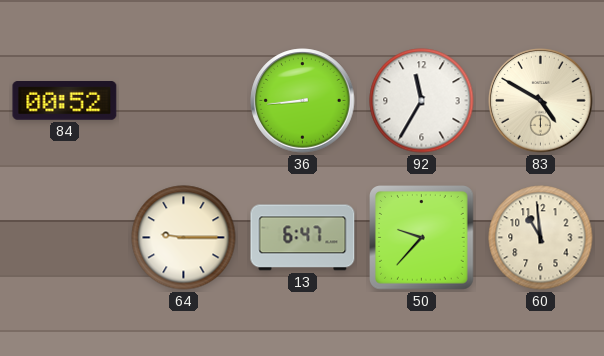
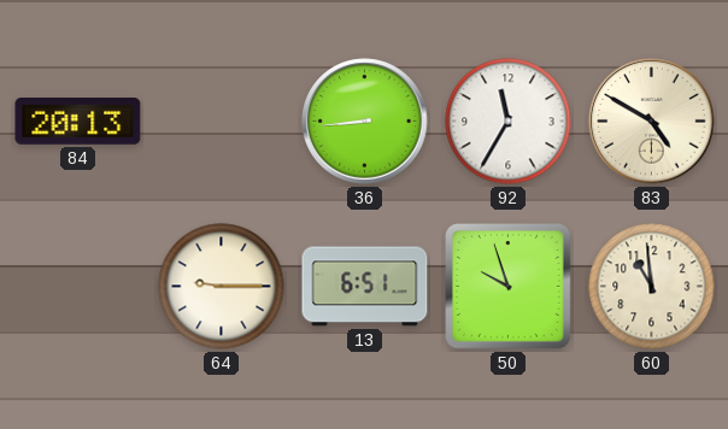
84: 00:52 -> 20:13
13: 6:47 -> 6:51
50: 9:37 -> 9:57
